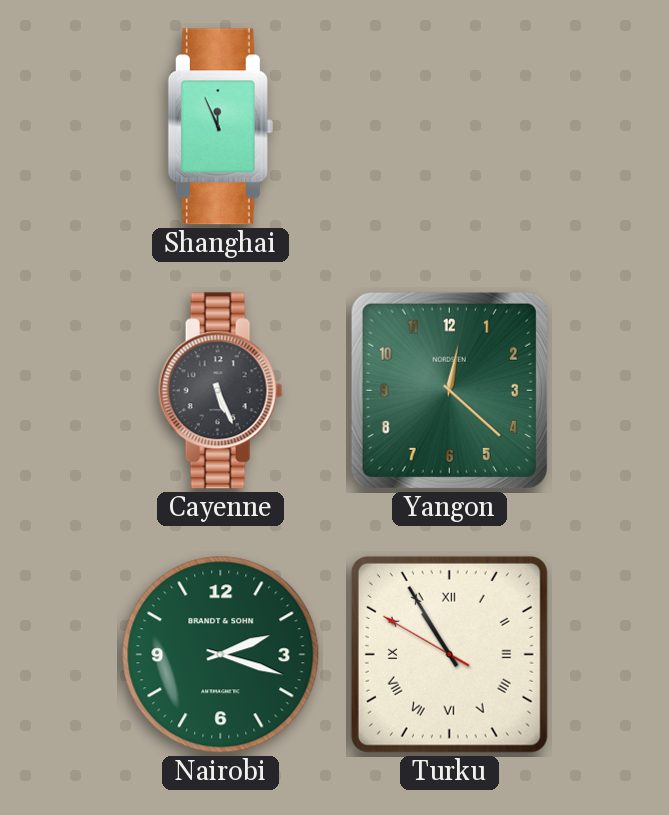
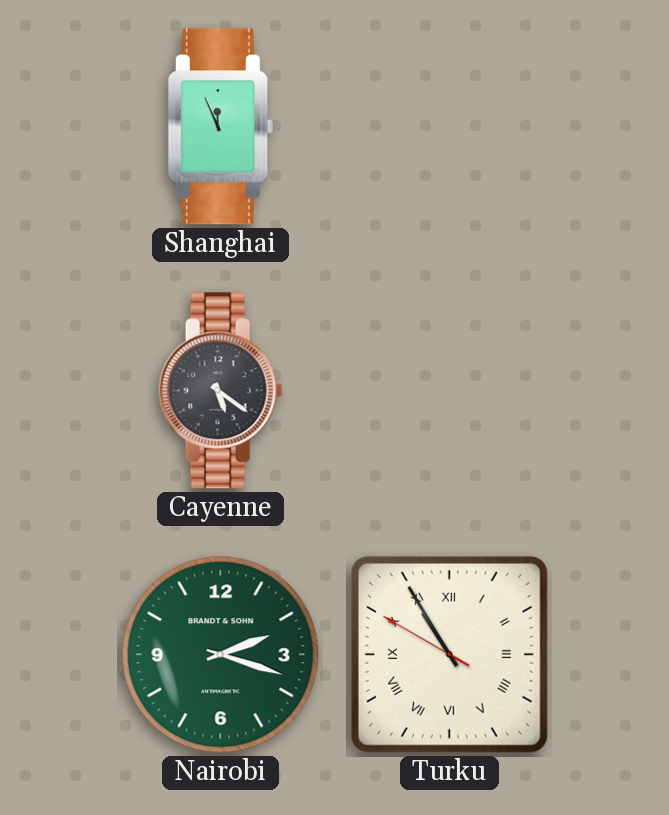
Cayenne: 5:26 -> 5:21
Yangon: 12:22 -> none
